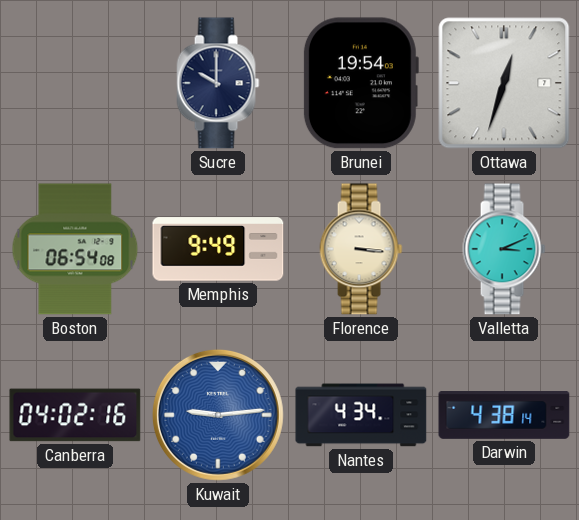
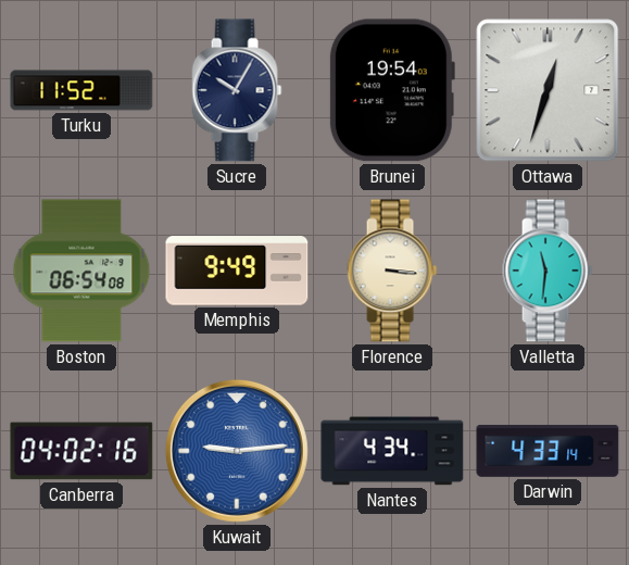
Turku: none -> 11:52
Sucre: 10:00 -> 10:05
Valletta: 3:11 -> 11:31
Darwin: 4:38 -> 4:33
